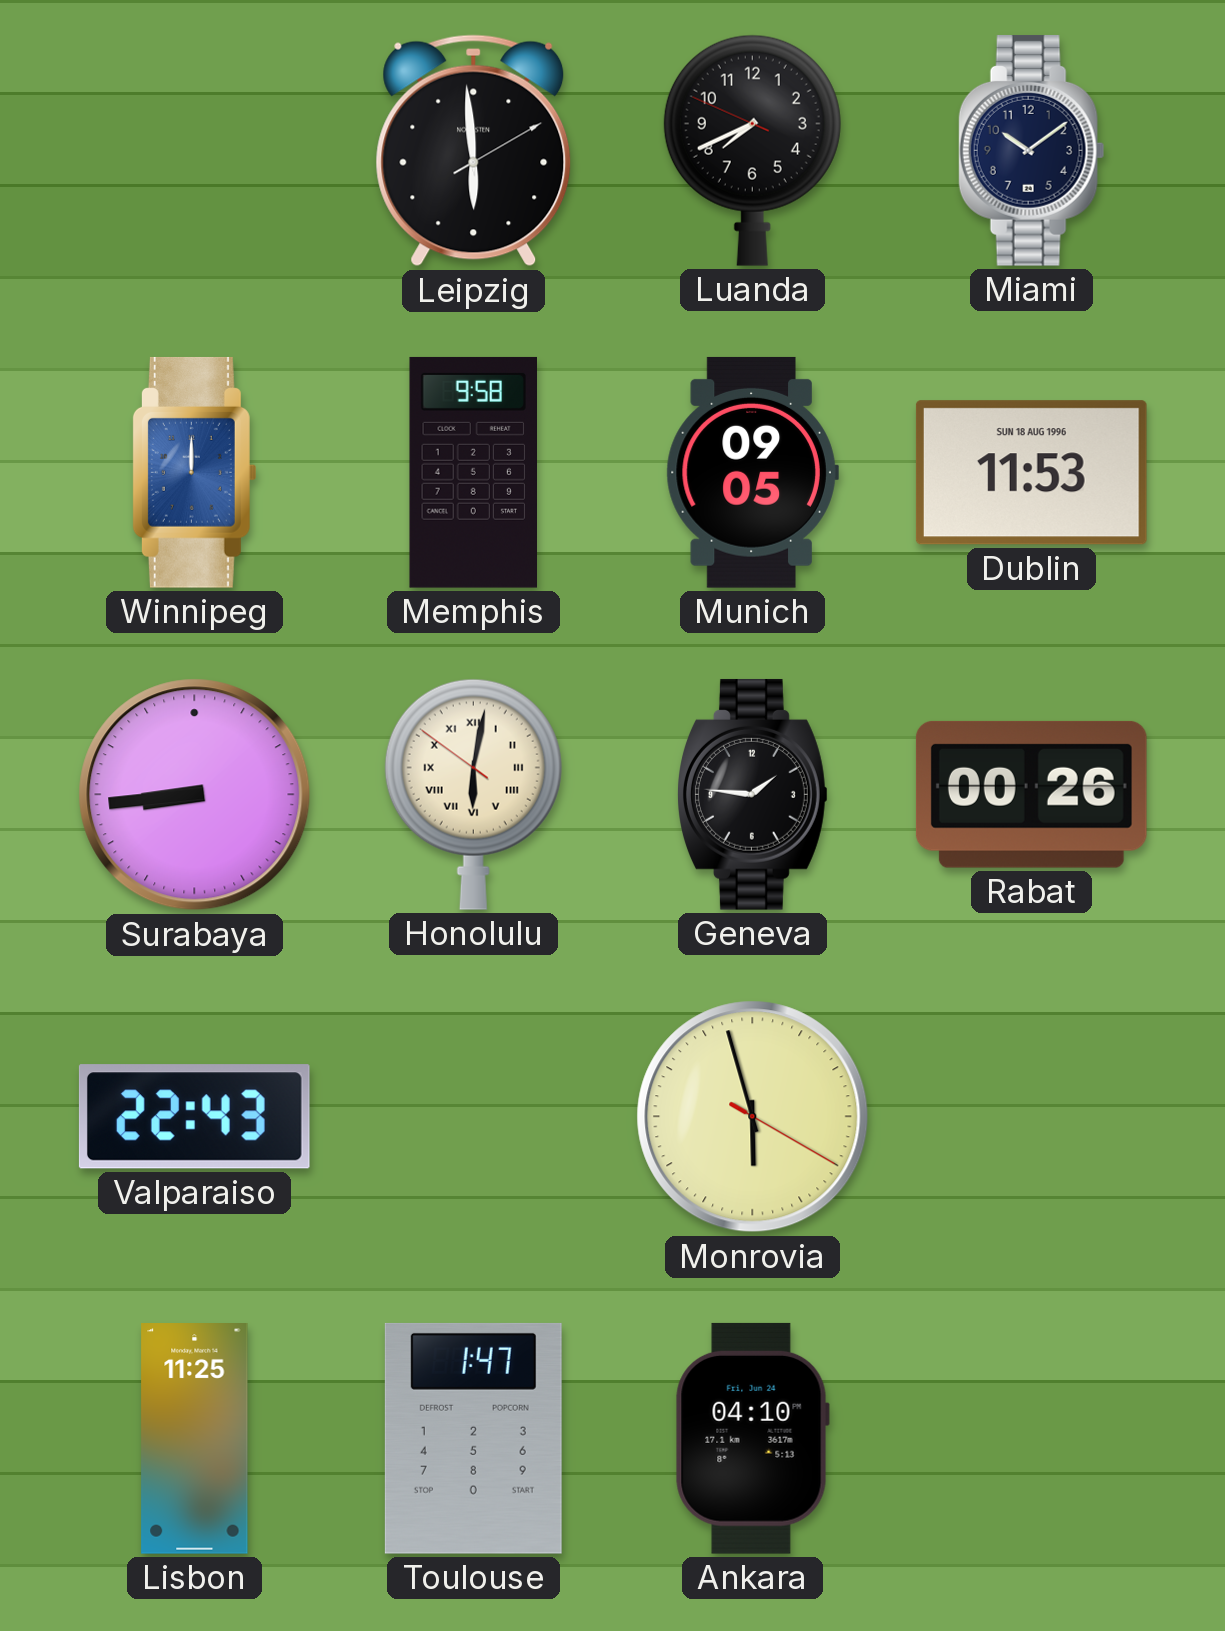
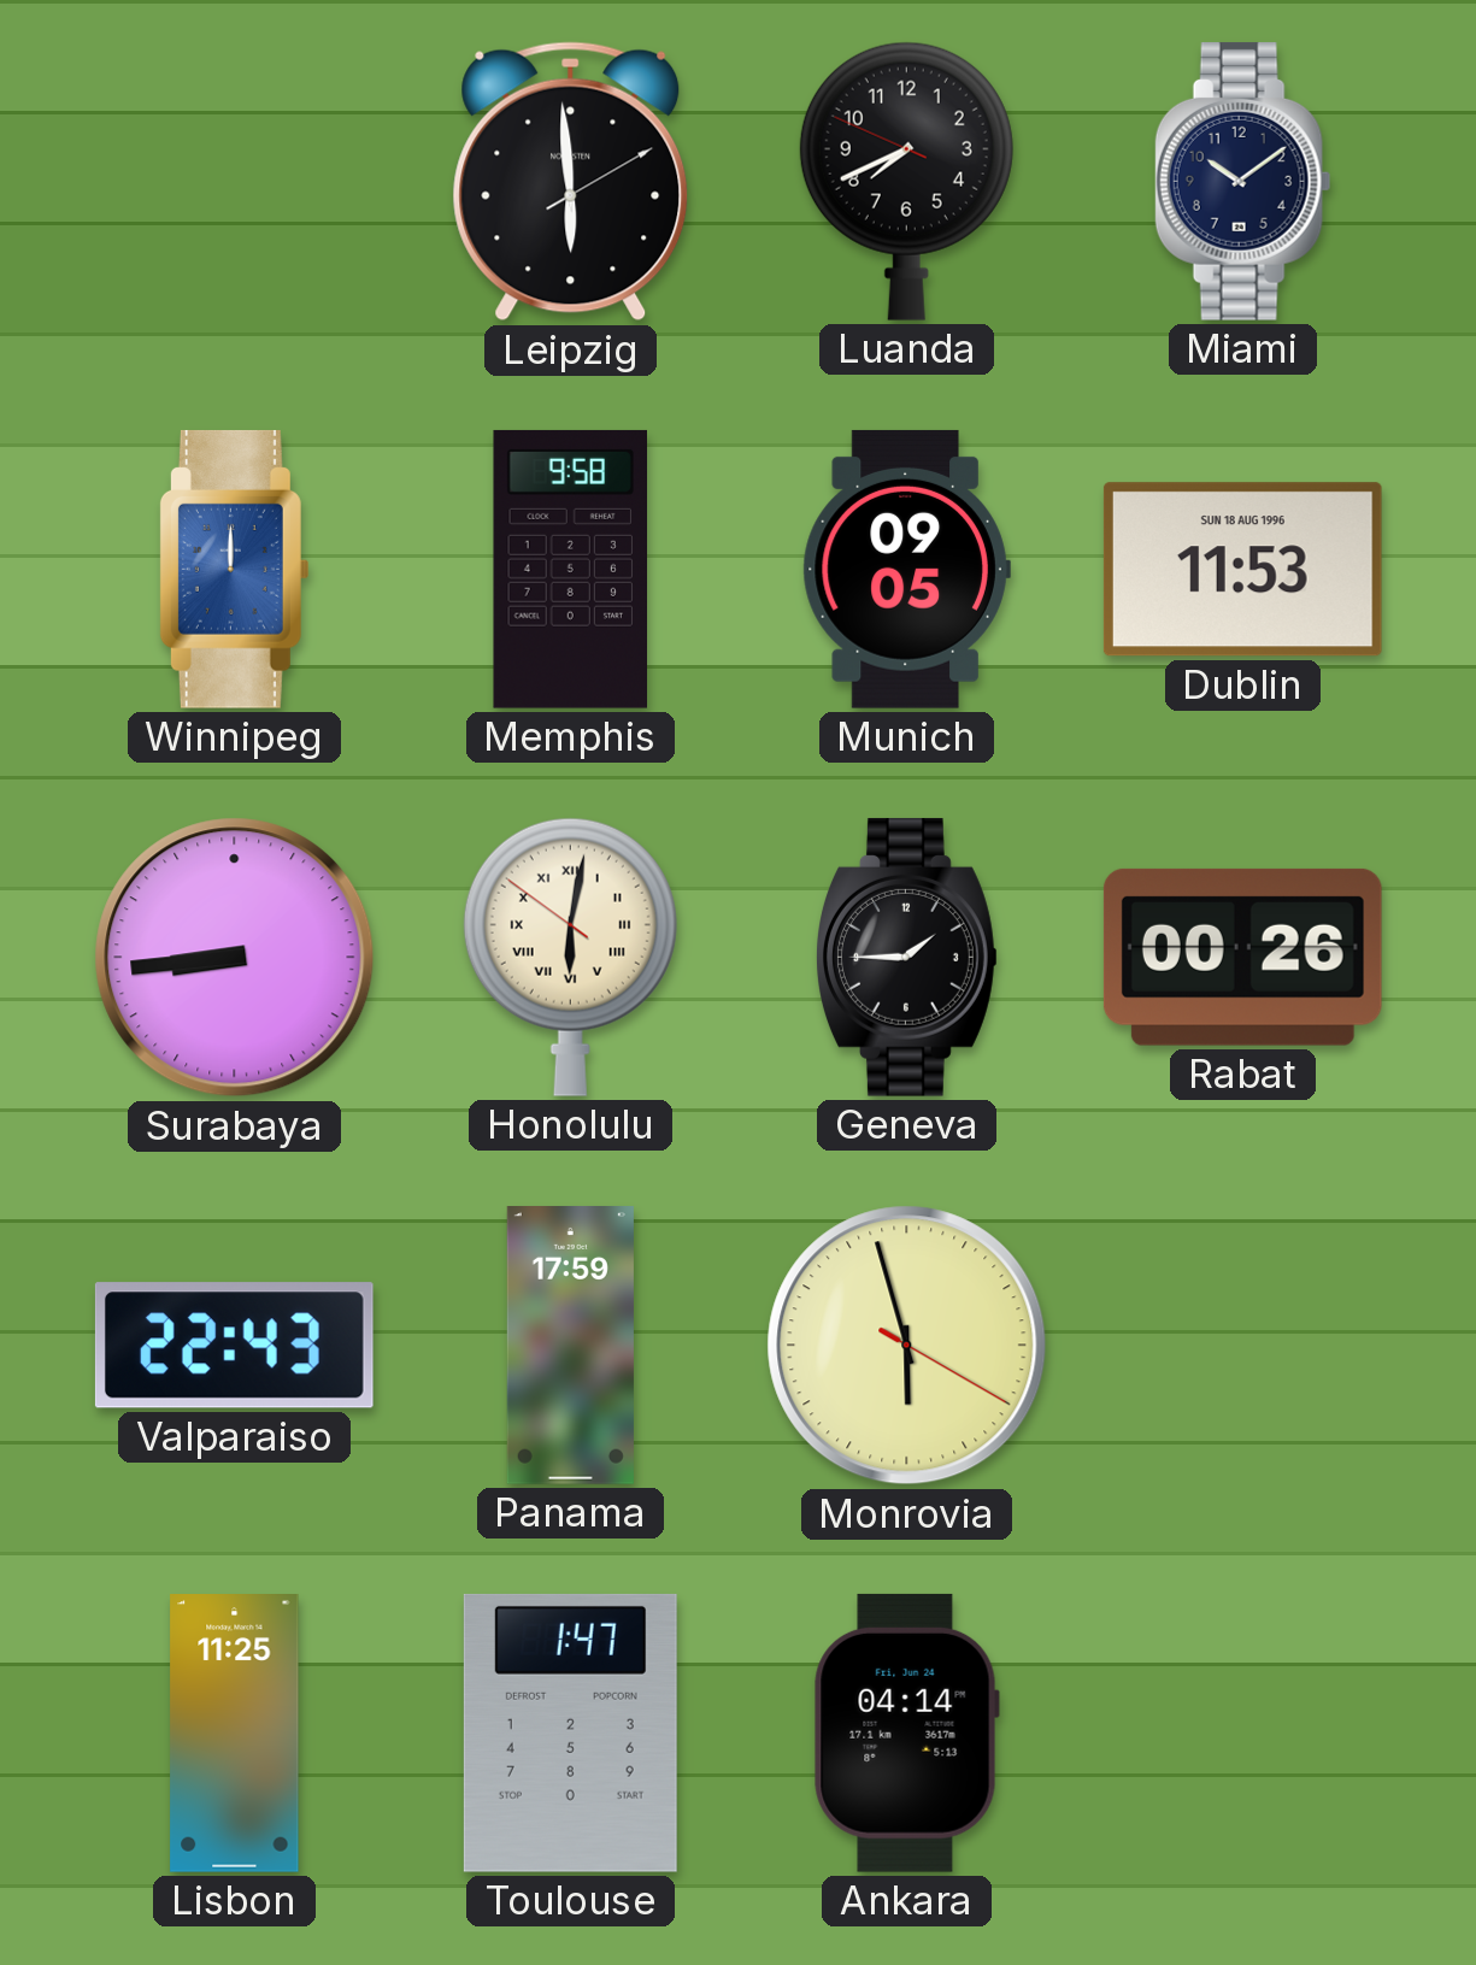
Geneva: 1:46 -> 1:45
Panama: none -> 17:59
Ankara: 04:10 -> 04:14
